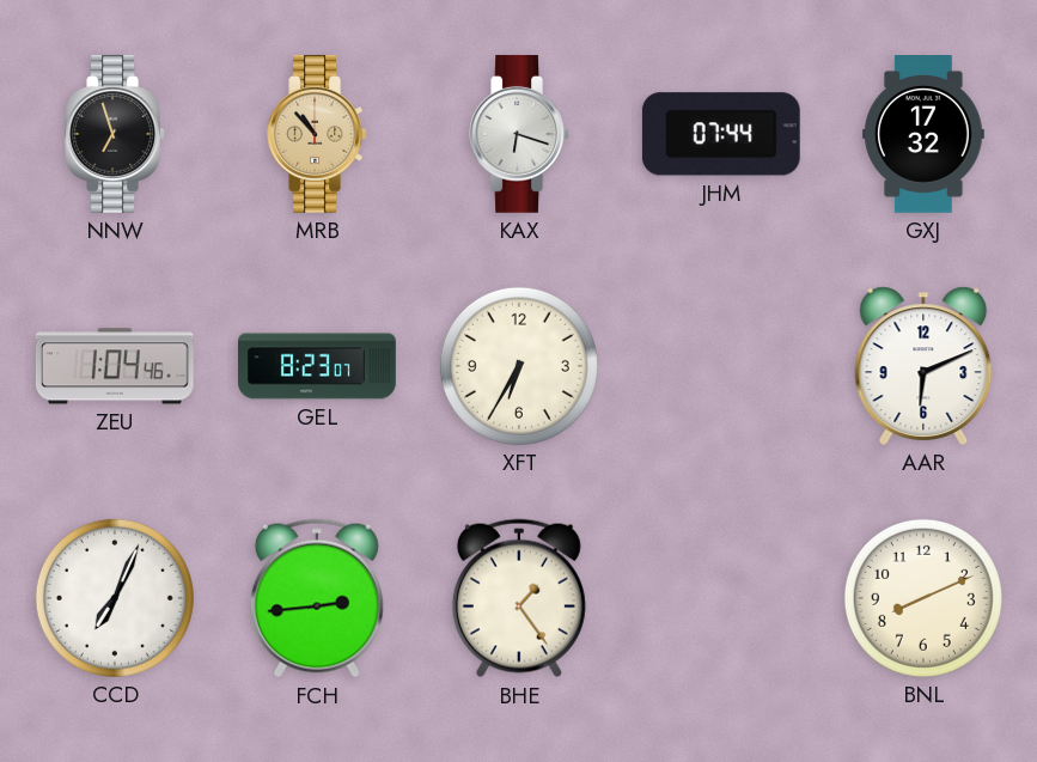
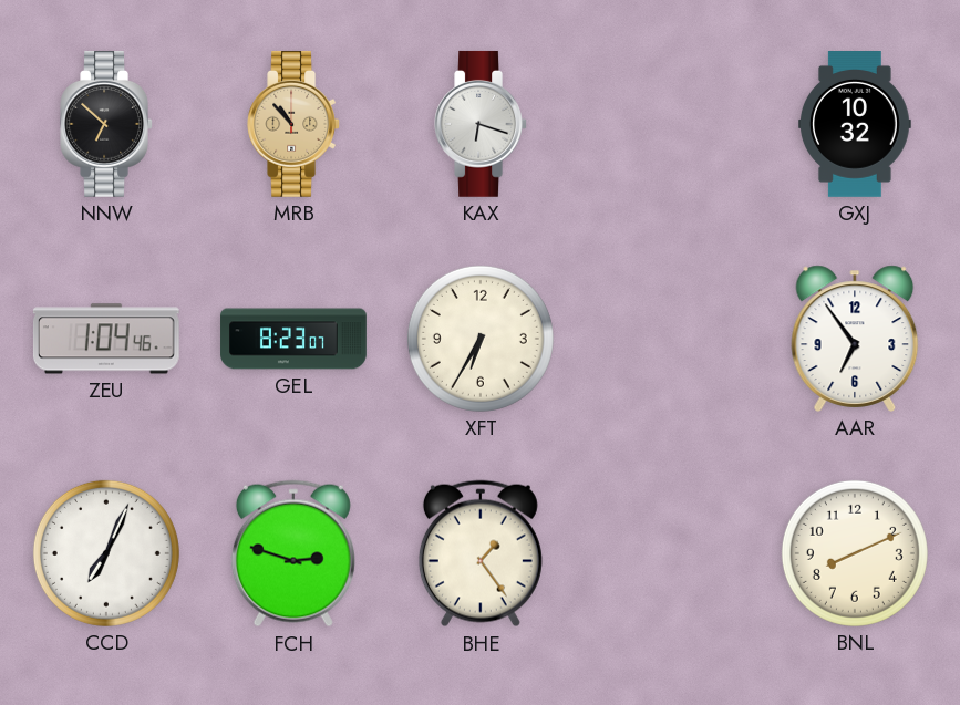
NNW: 6:57 -> 6:52
JHM: 07:44 -> none
GXJ: 17:32 -> 10:32
AAR: 6:11 -> 6:54
FCH: 2:44 -> 2:48
